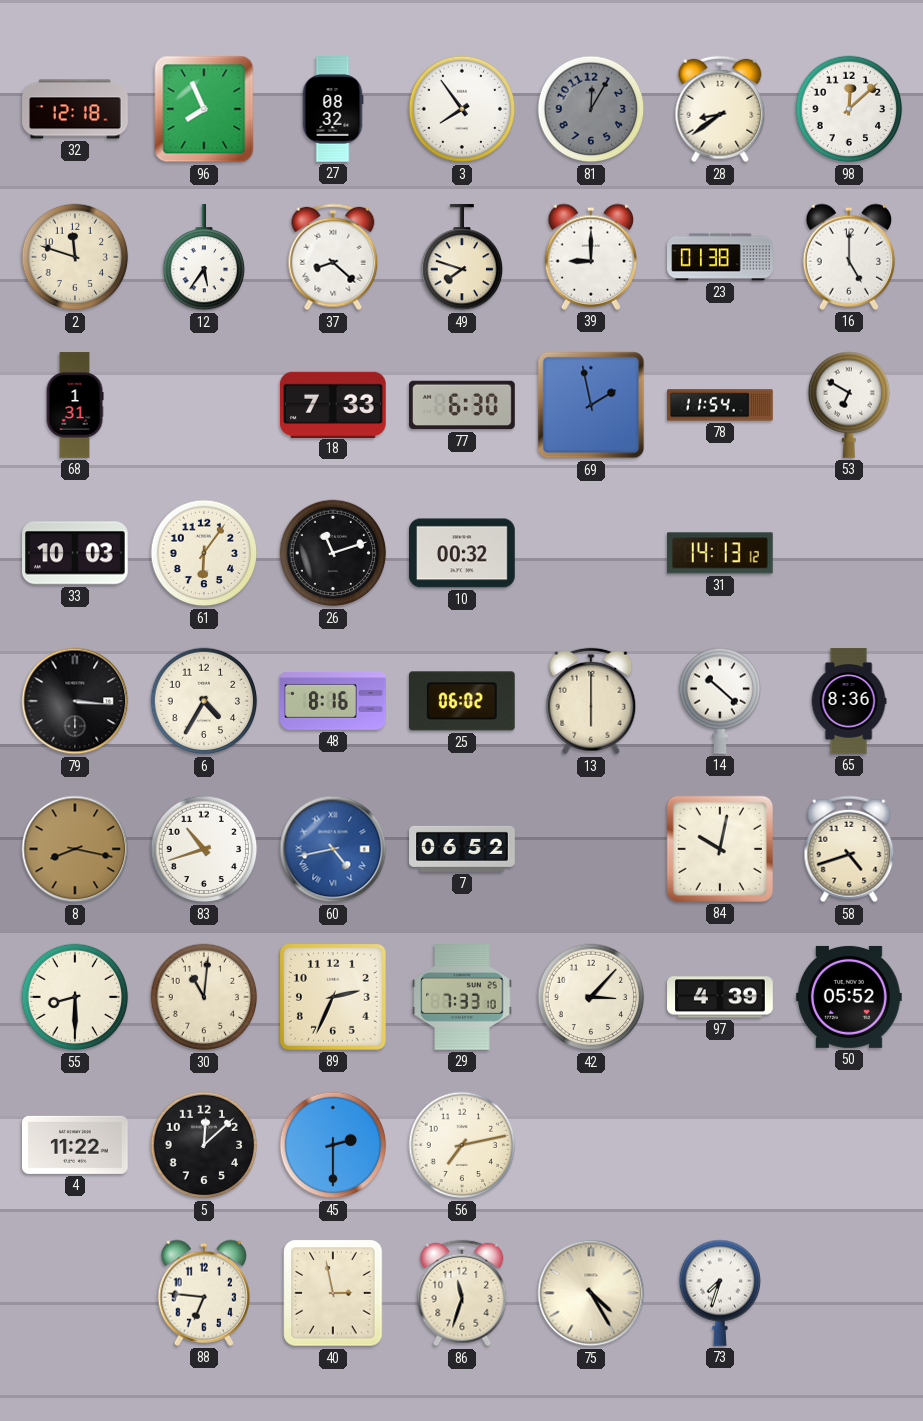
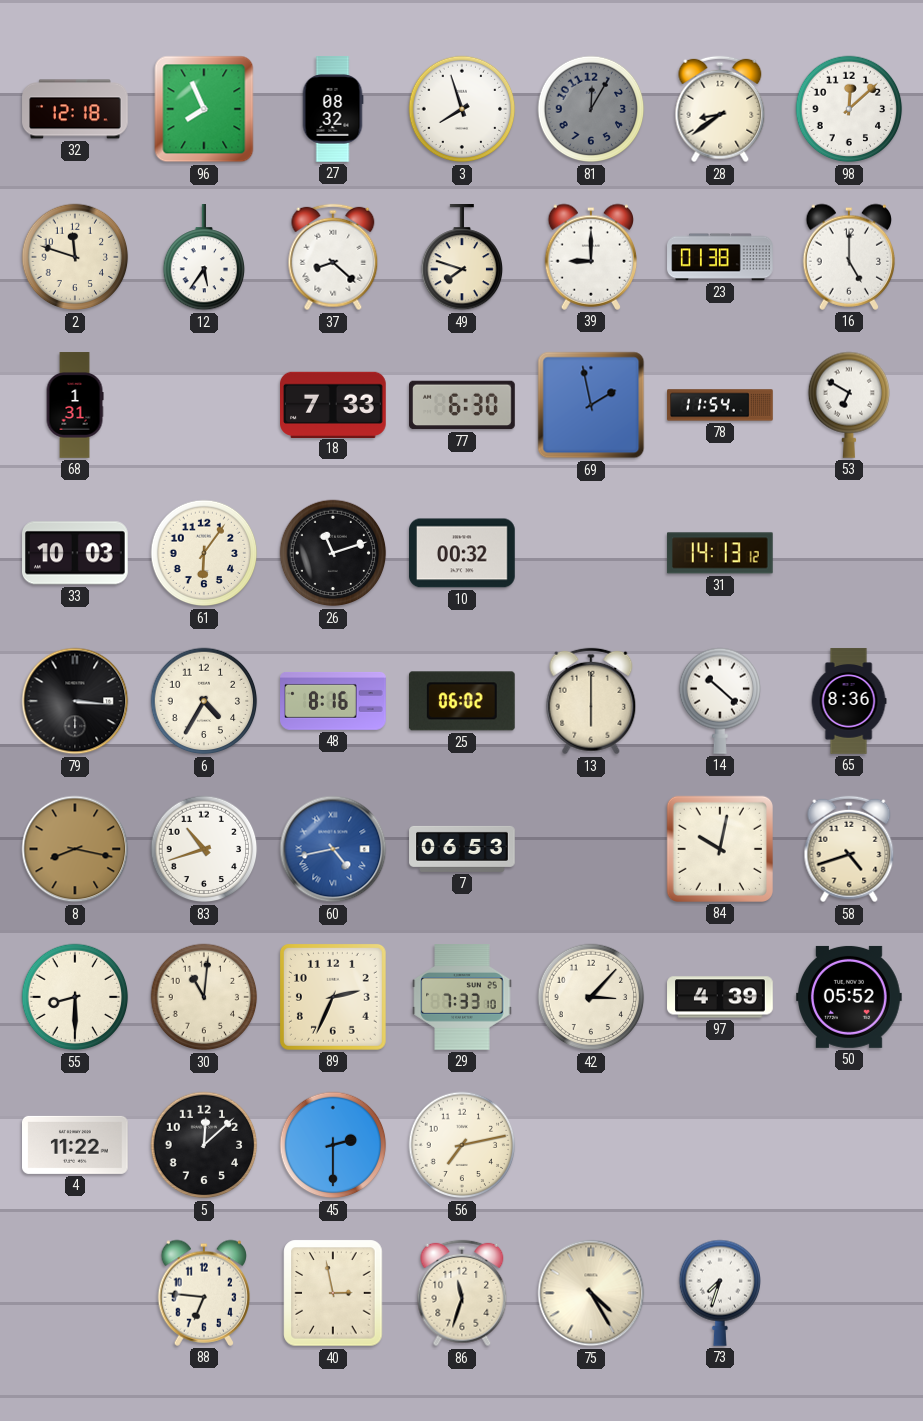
3: 7:54 -> 7:57
7: 06:52 -> 06:53
